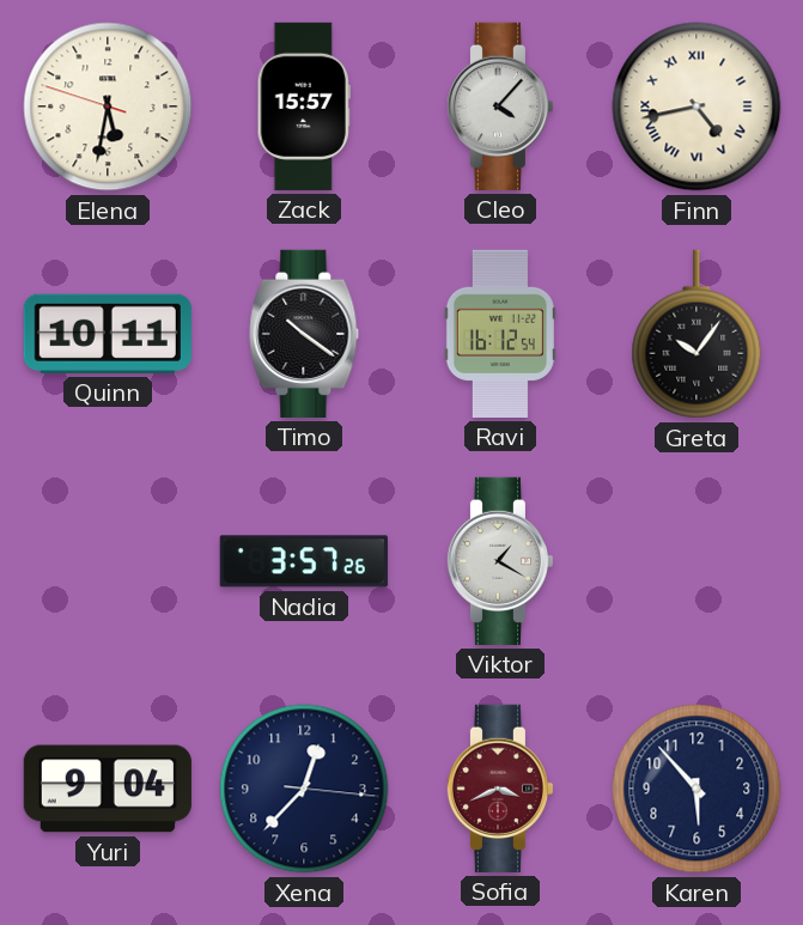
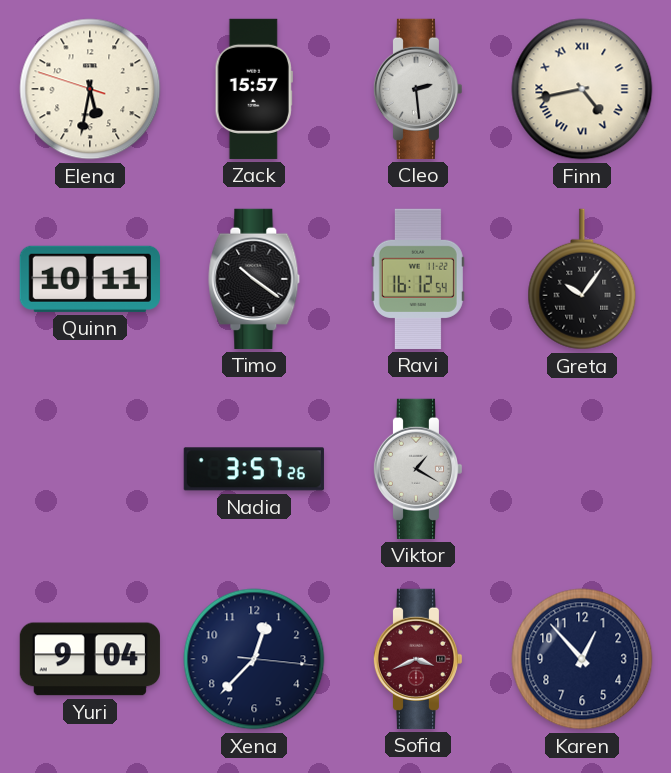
Cleo: 4:07 -> 2:29
Karen: 5:53 -> 12:53
